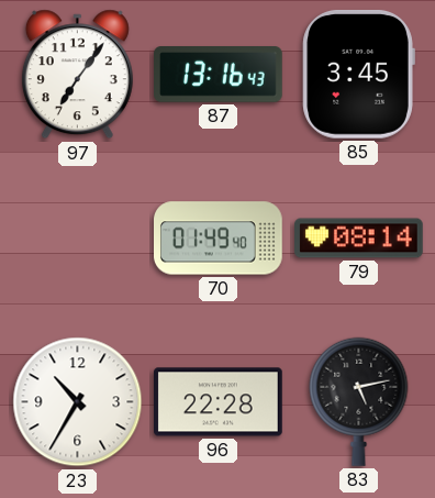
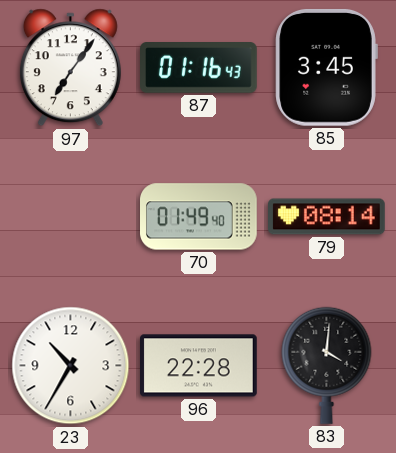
87: 13:16 -> 01:16
83: 5:13 -> 4:01
